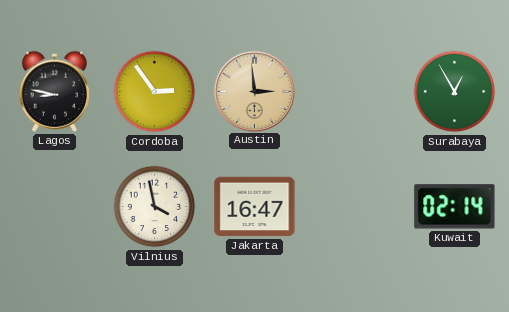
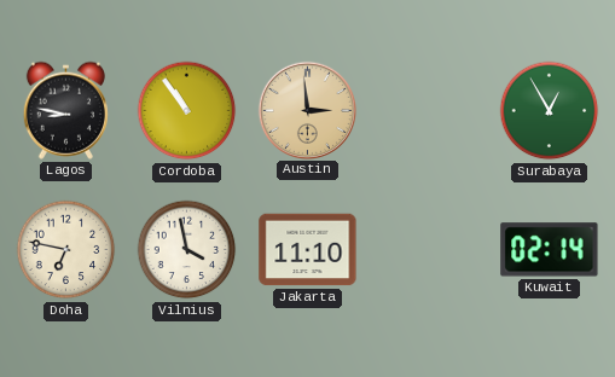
Cordoba: 2:54 -> 10:54
Doha: none -> 6:47
Jakarta: 16:47 -> 11:10
